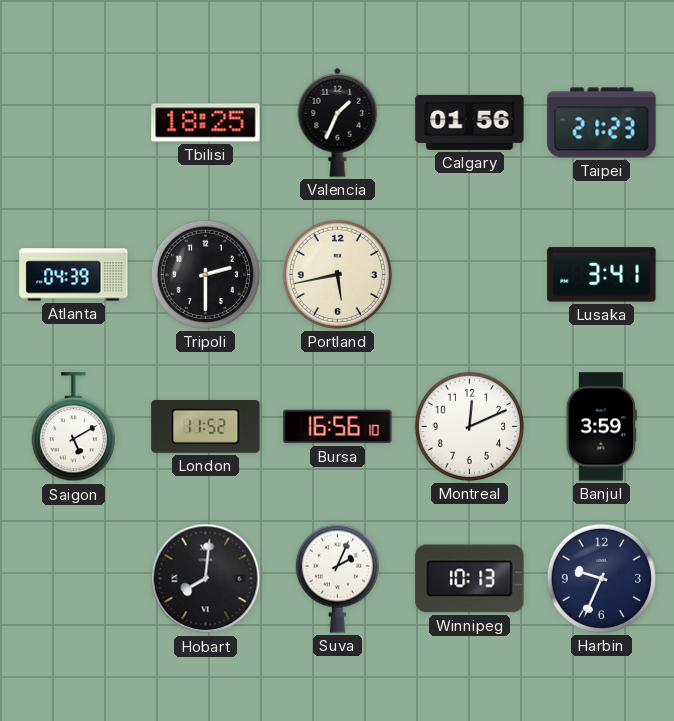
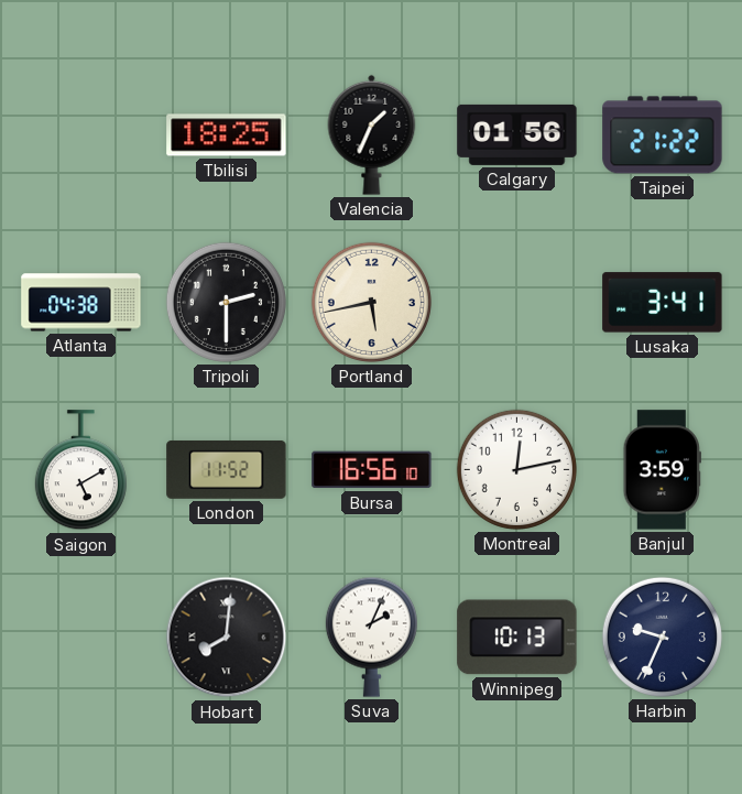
Taipei: 21:23 -> 21:22
Atlanta: 04:39 -> 04:38
Montreal: 12:11 -> 12:13
